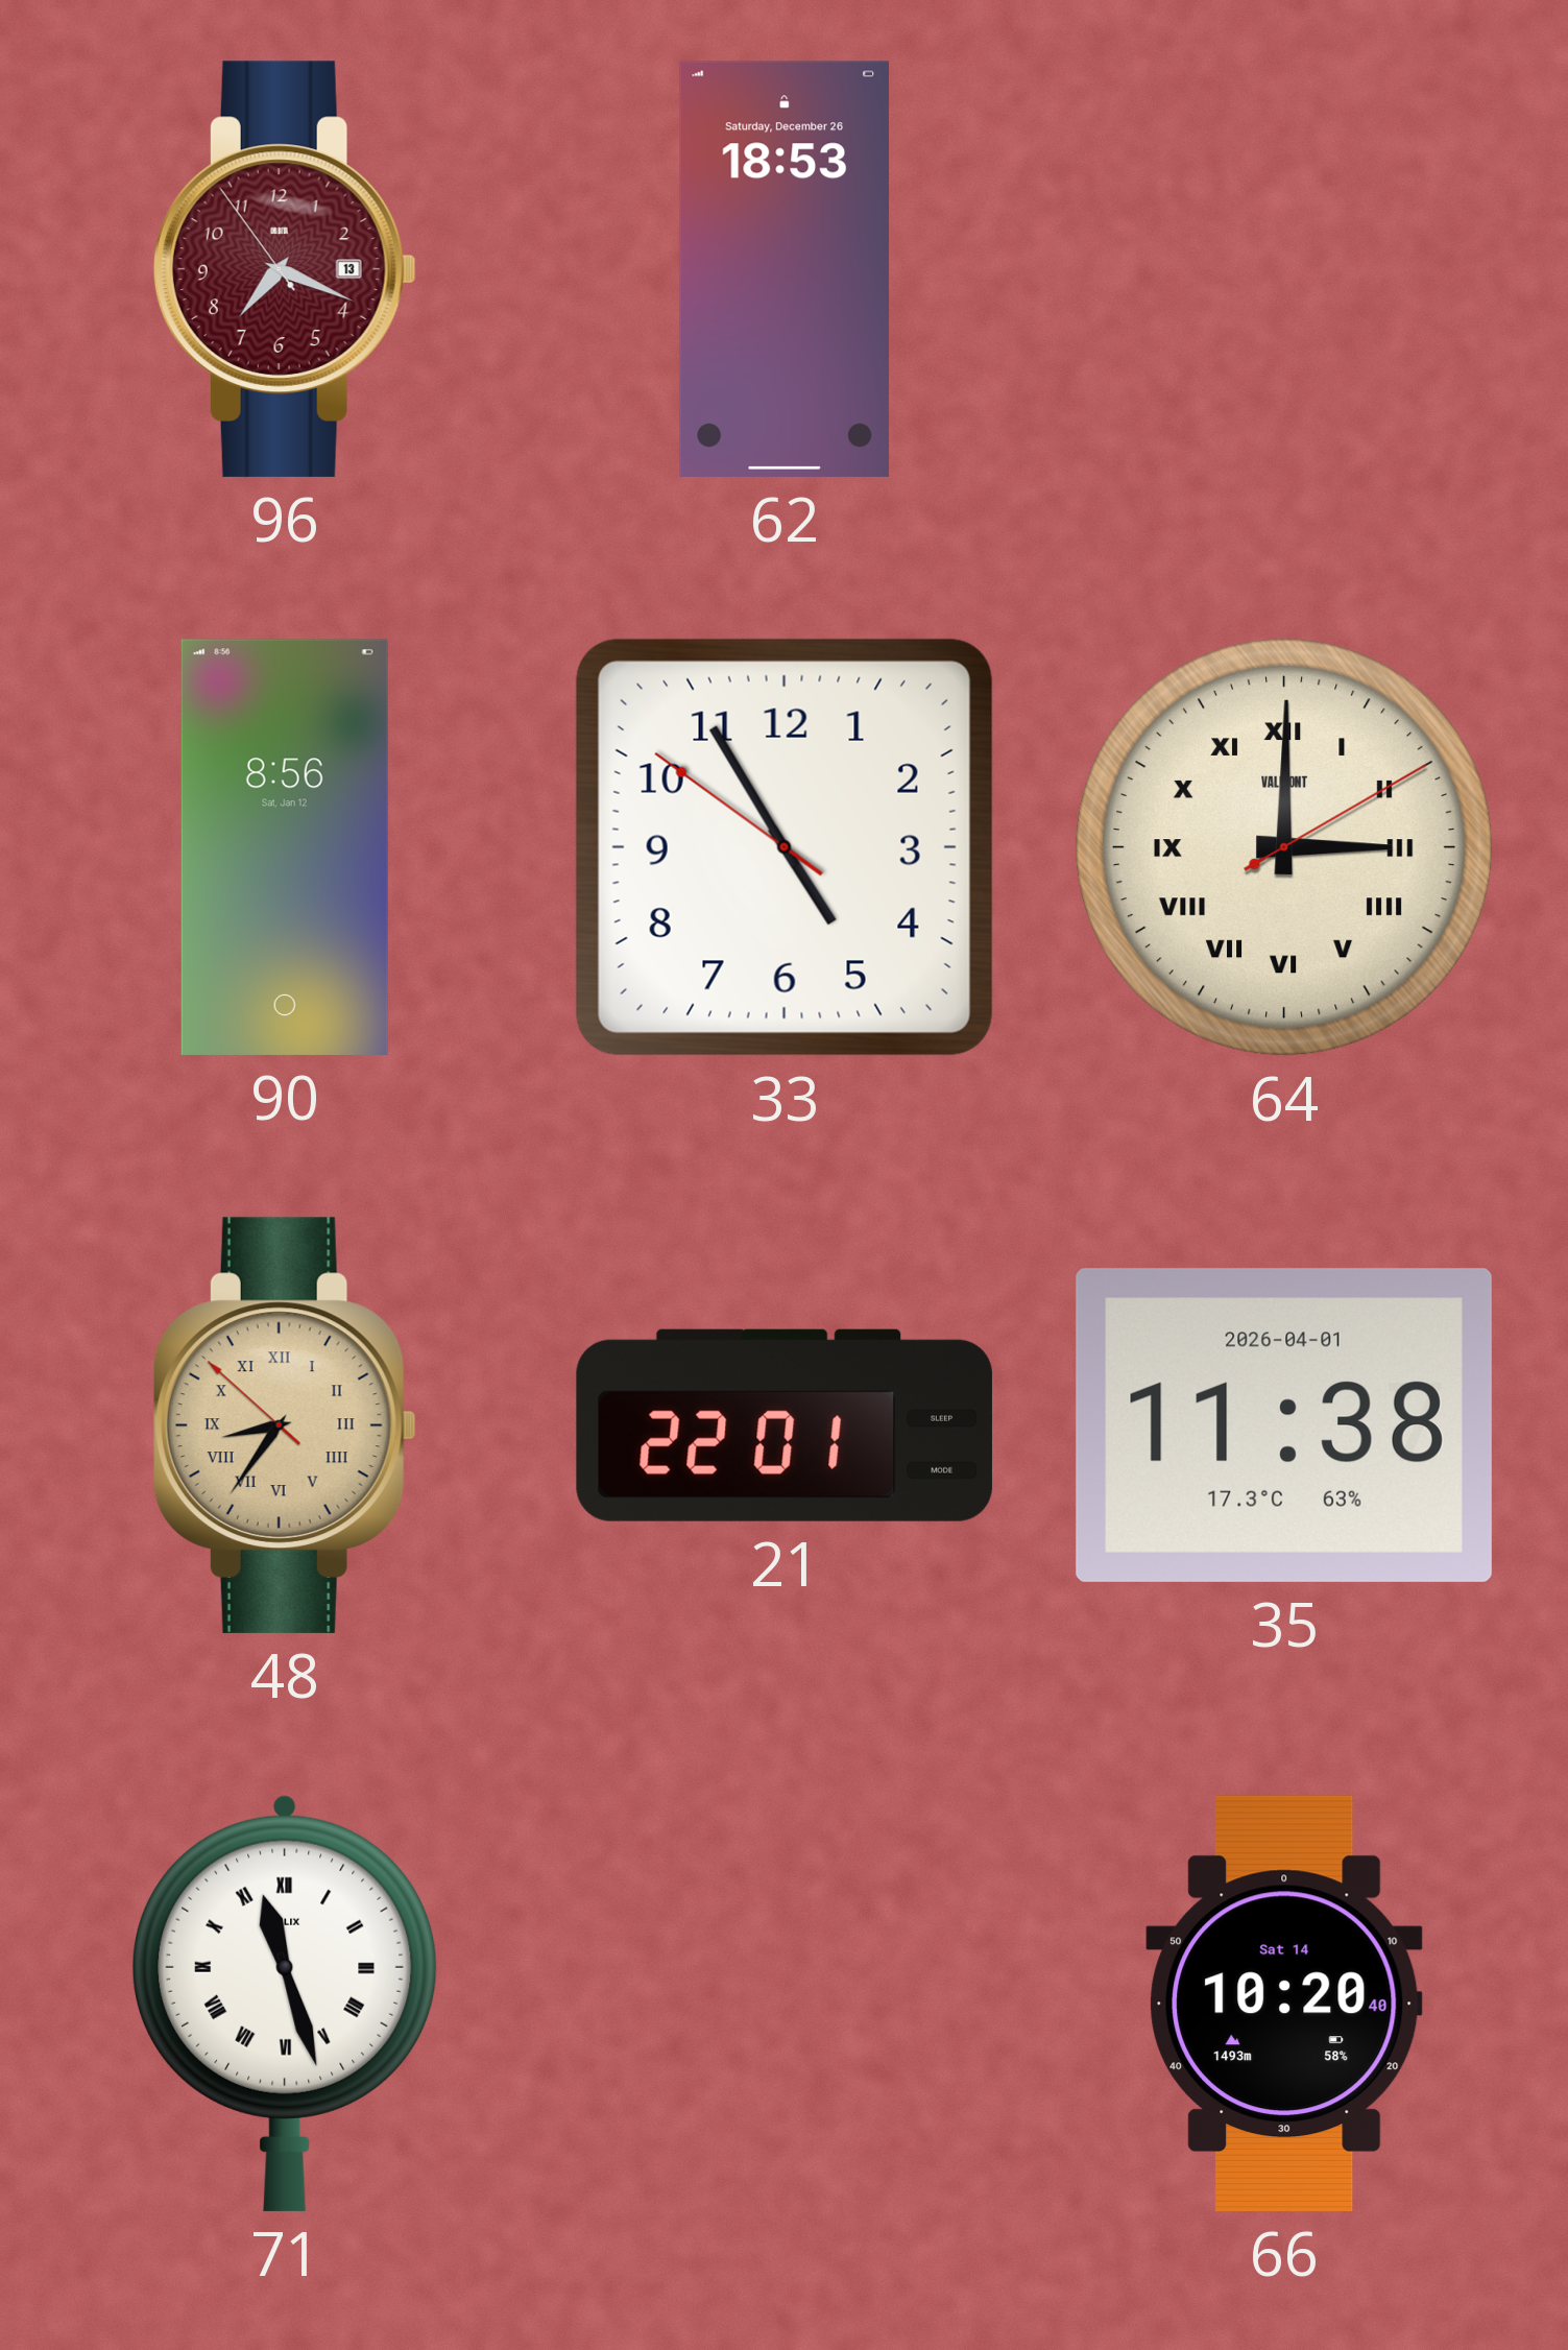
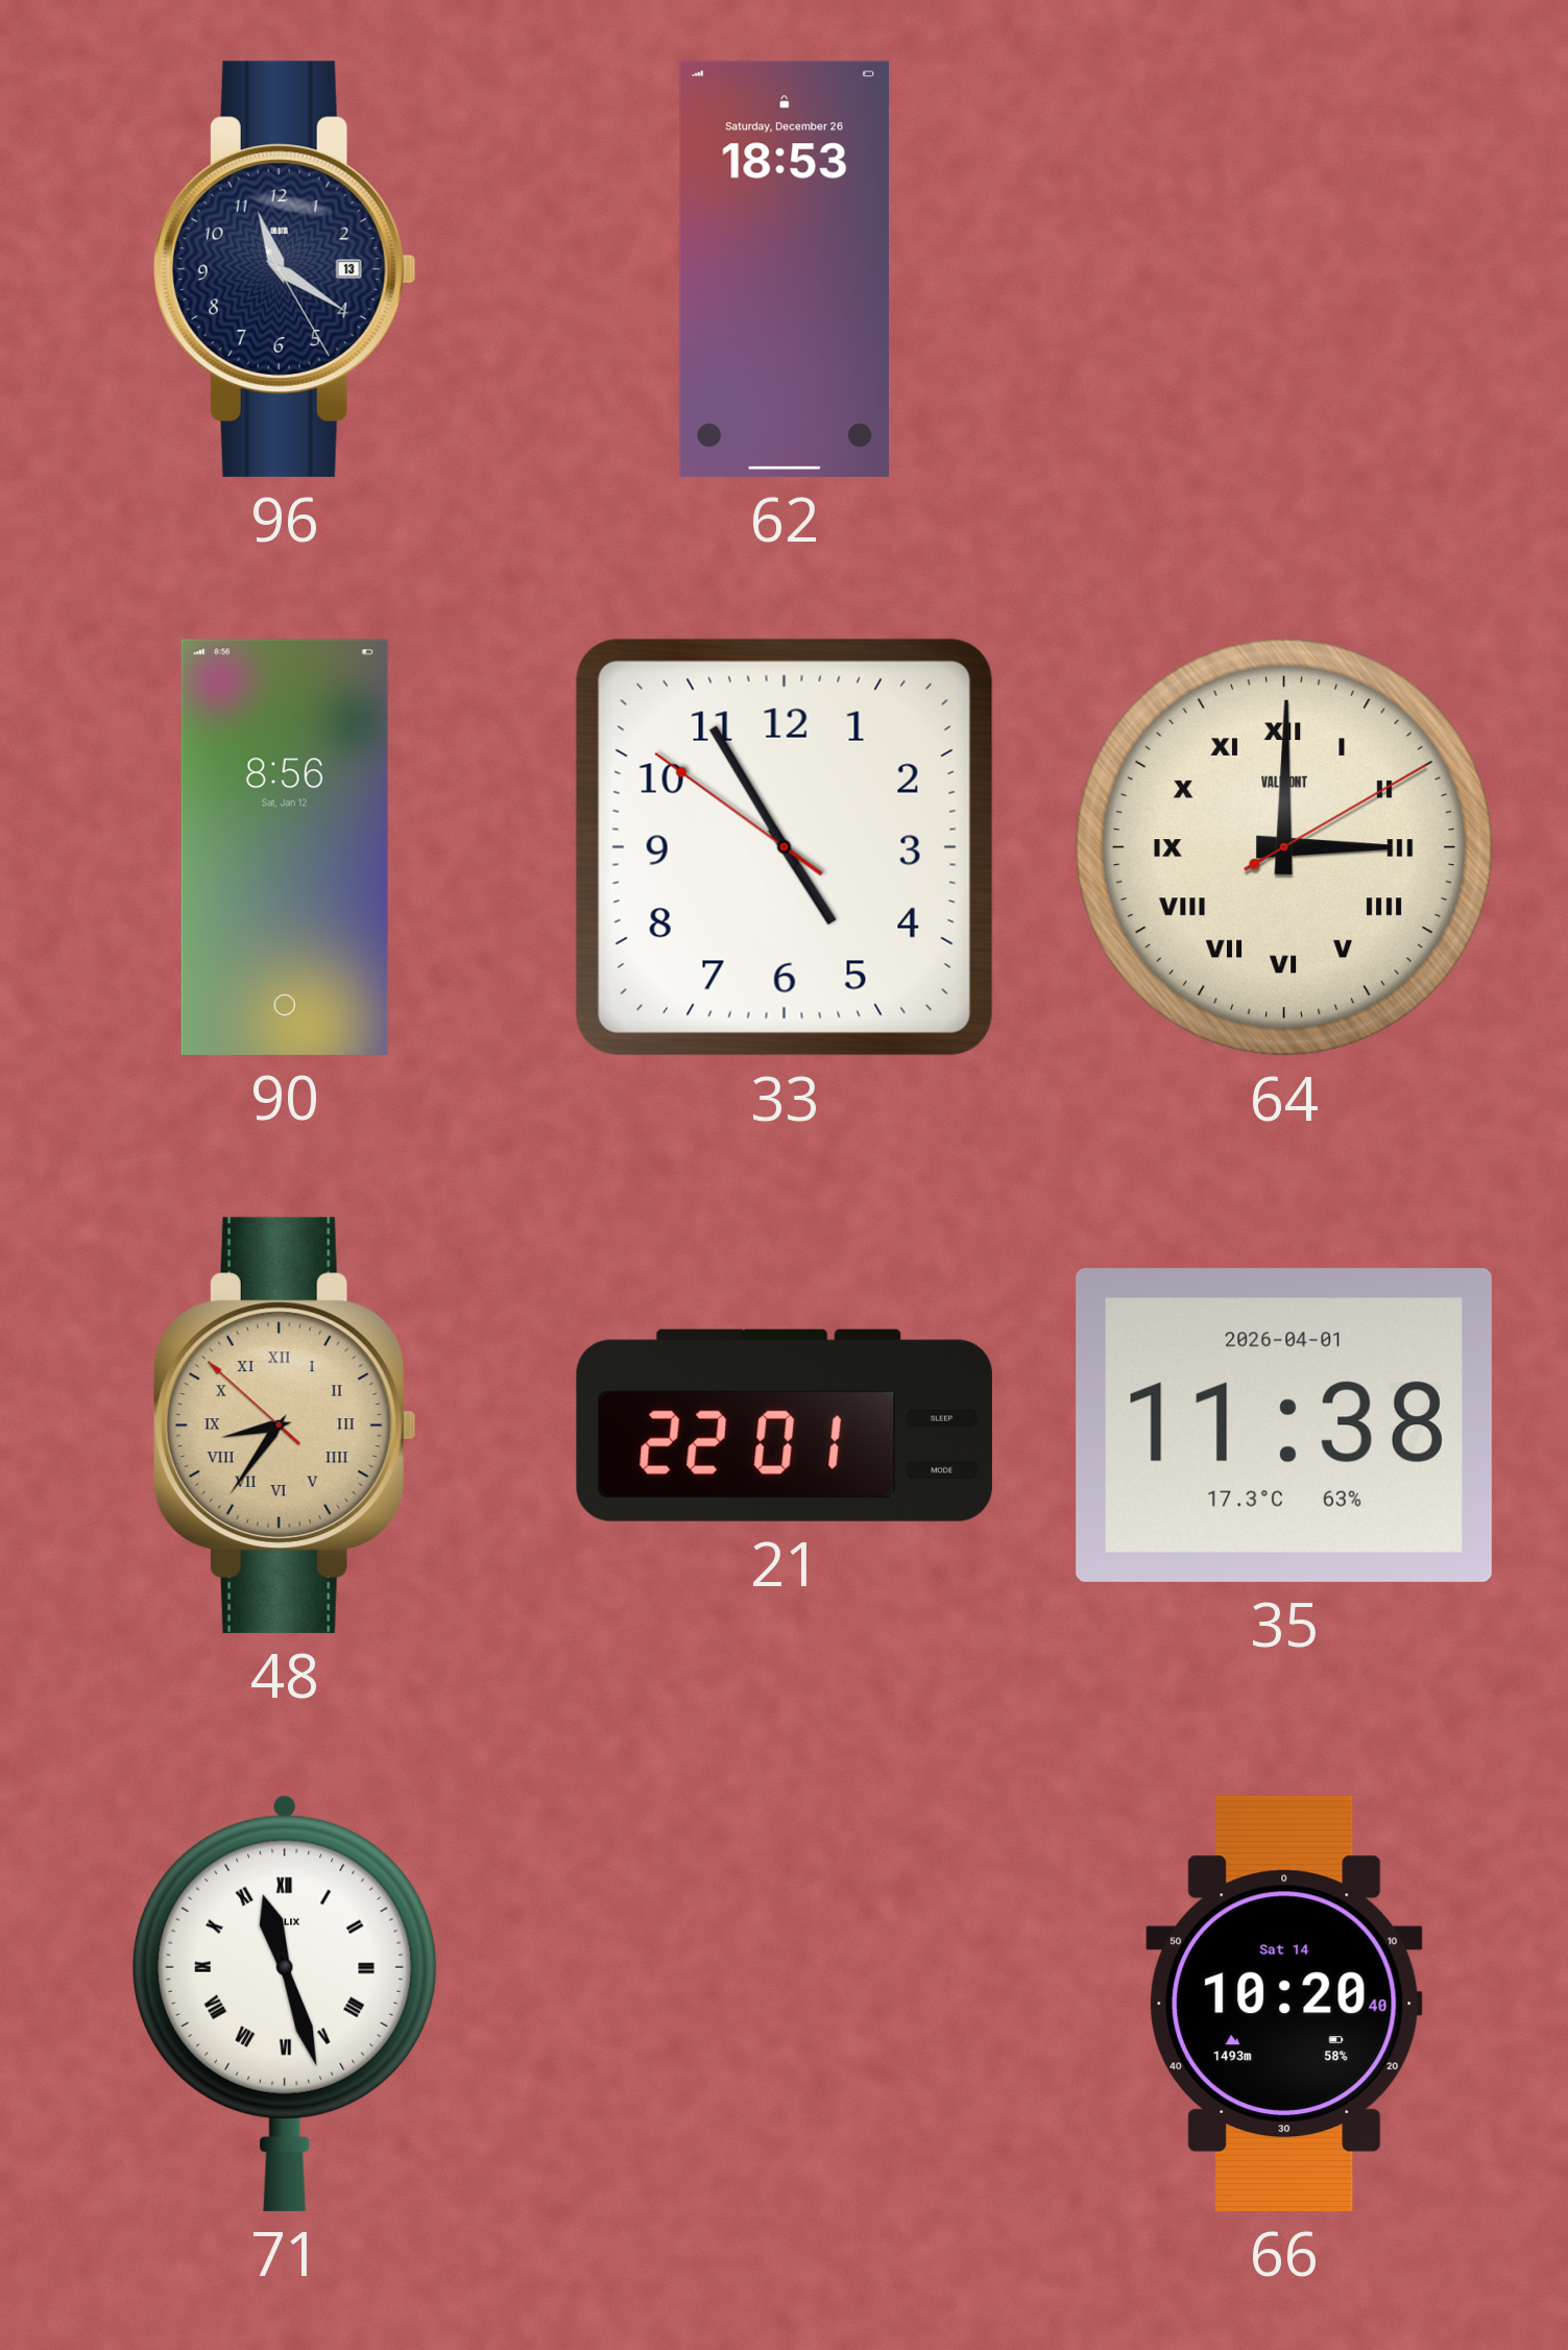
96: 7:18 -> 11:20
96 dial: burgundy -> navy
